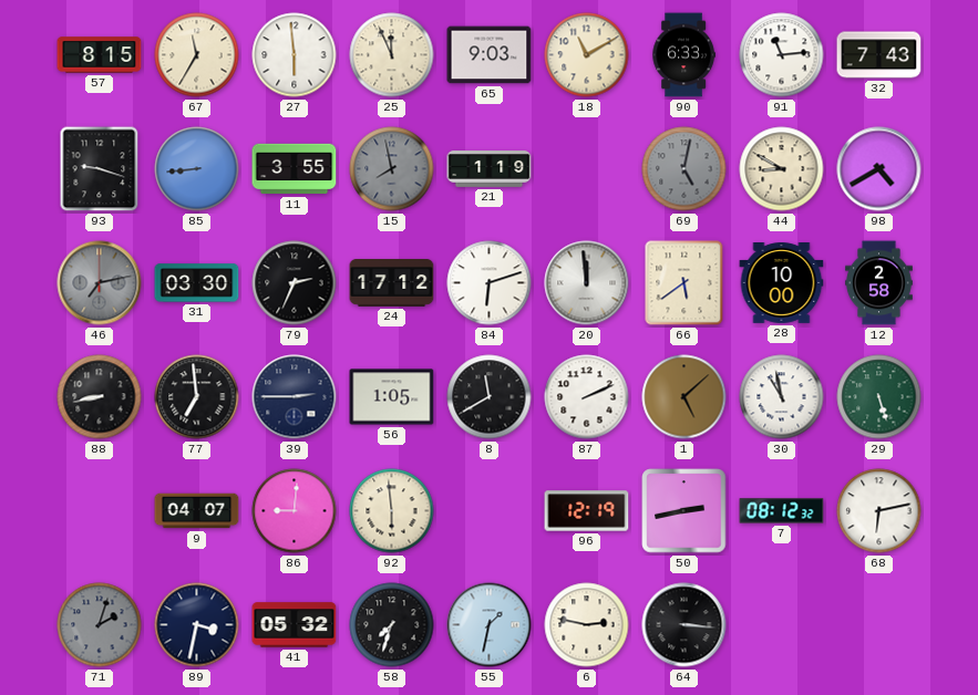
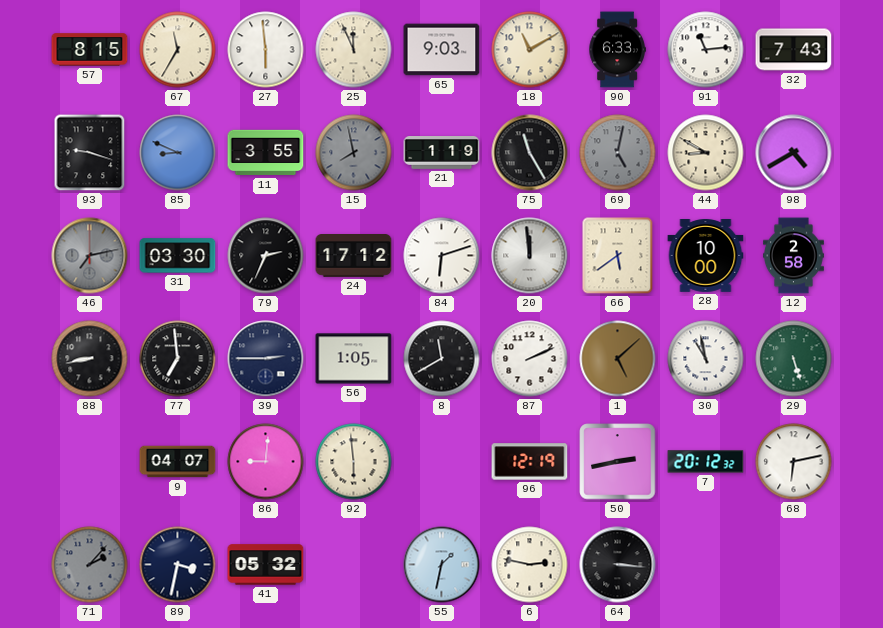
85: 8:44 -> 8:49
75: none -> 11:25
7: 08:12 -> 20:12
71: 2:03 -> 2:07
58: 7:33 -> none
